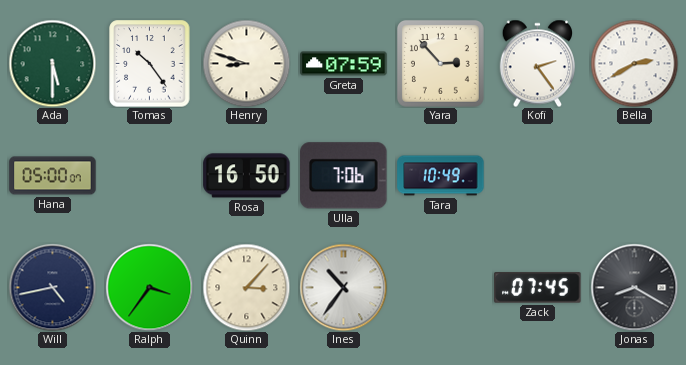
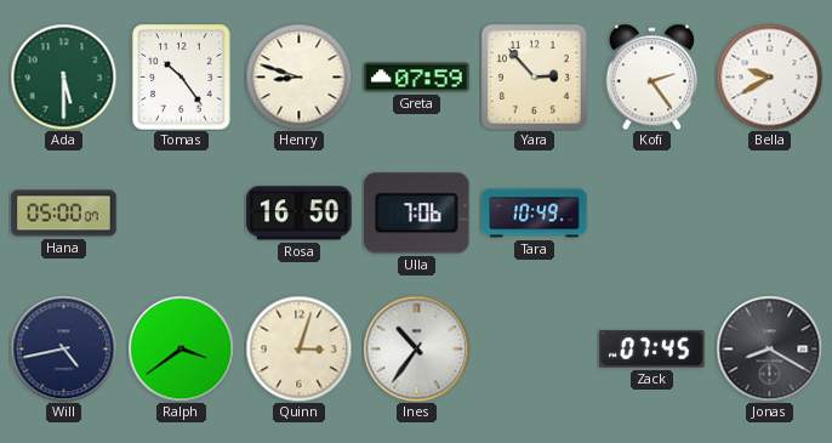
Bella: 2:40 -> 9:40
Ralph: 3:36 -> 3:39
Quinn: 3:07 -> 3:03
